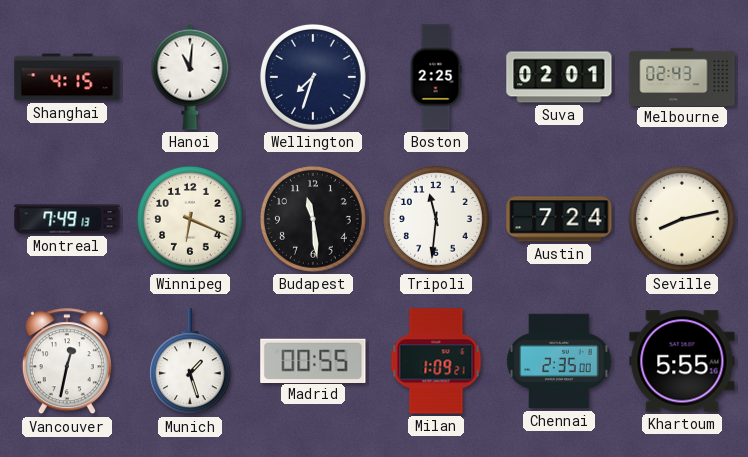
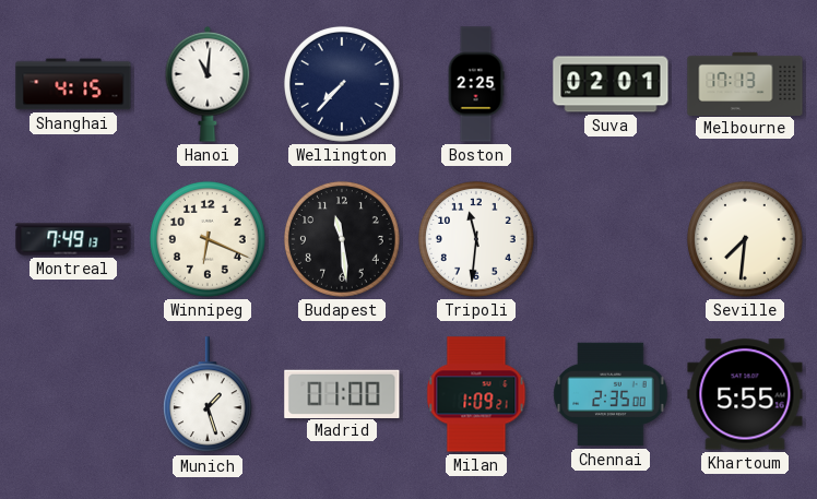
Wellington: 7:33 -> 7:37
Melbourne: 02:43 -> 17:13
Austin: 7:24 -> none
Seville: 8:13 -> 7:31
Vancouver: 12:32 -> none
Madrid: 00:55 -> 01:00
